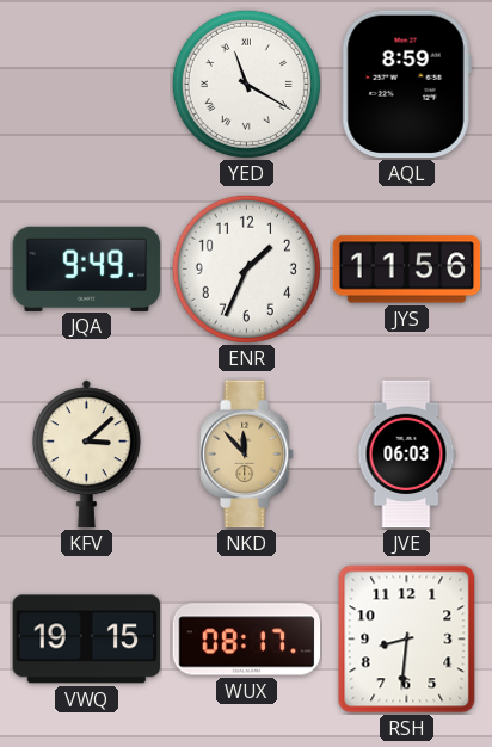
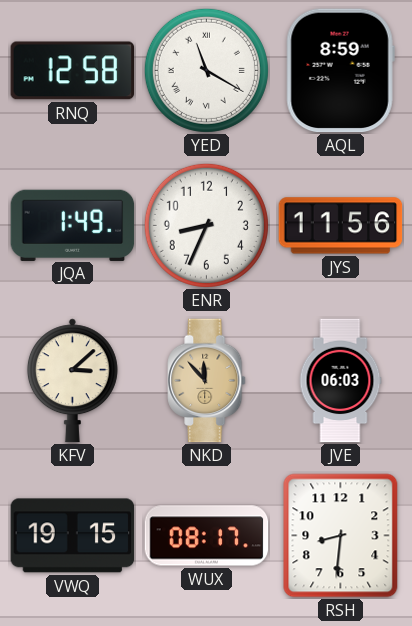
RNQ: none -> 12:58
JQA: 9:49 -> 1:49
ENR: 1:34 -> 8:34
